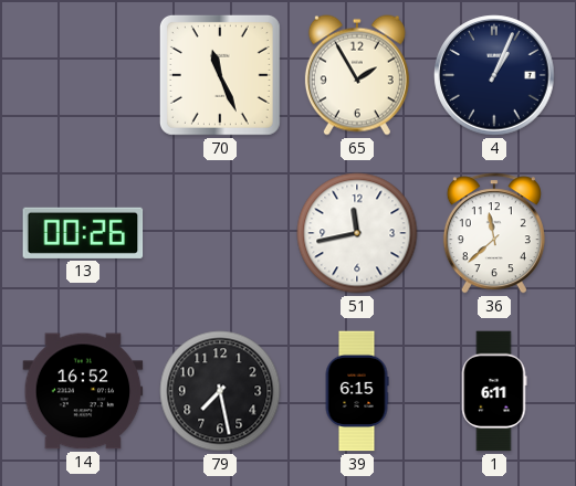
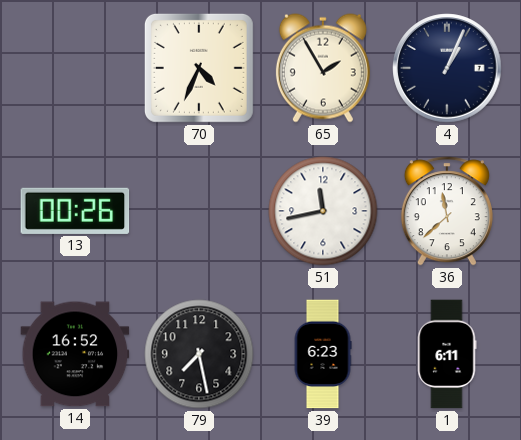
70: 11:26 -> 4:34
39: 6:15 -> 6:23
